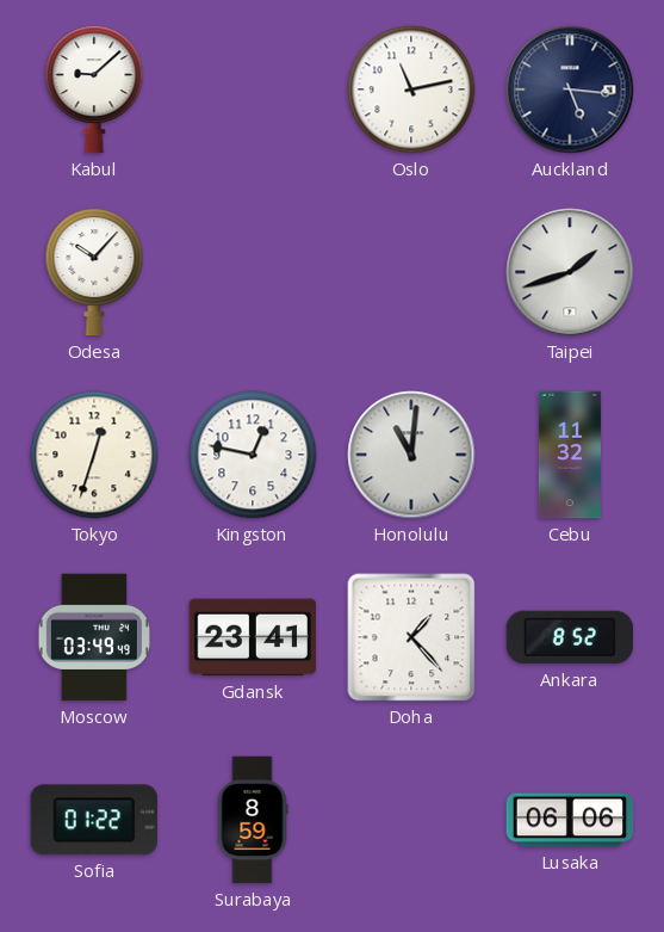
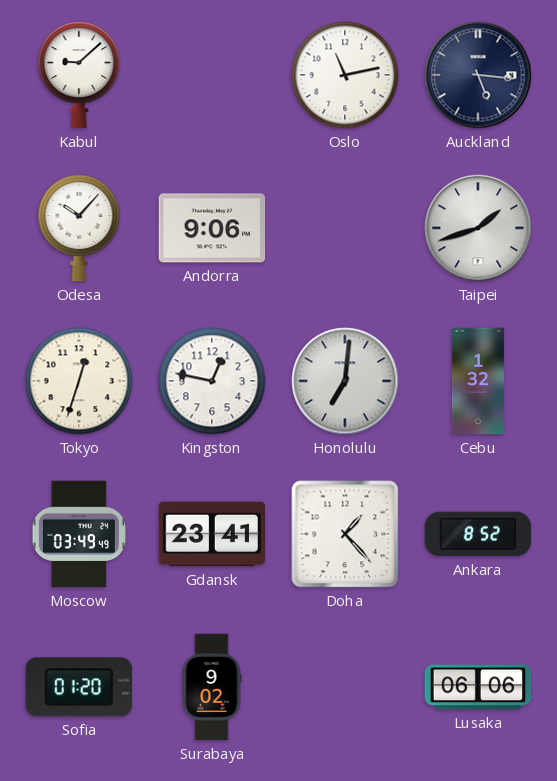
Andorra: none -> 9:06
Honolulu: 11:01 -> 7:01
Cebu: 11:32 -> 1:32
Sofia: 01:22 -> 01:20
Surabaya: 8:59 -> 9:02
